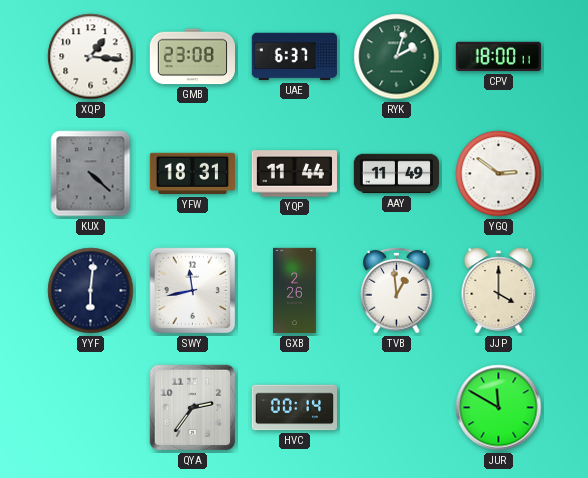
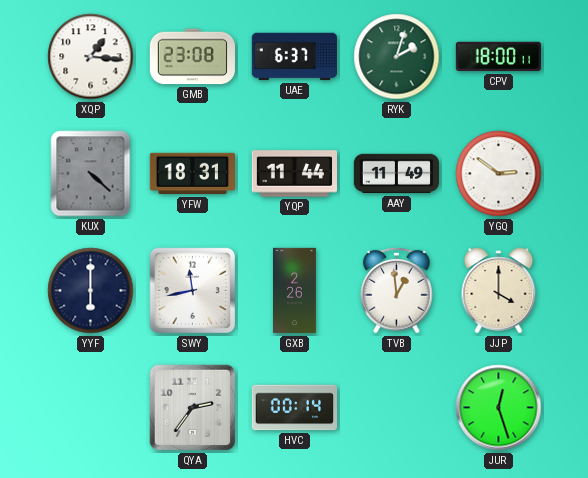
YYF: 6:01 -> 6:00
JUR: 11:50 -> 12:27
